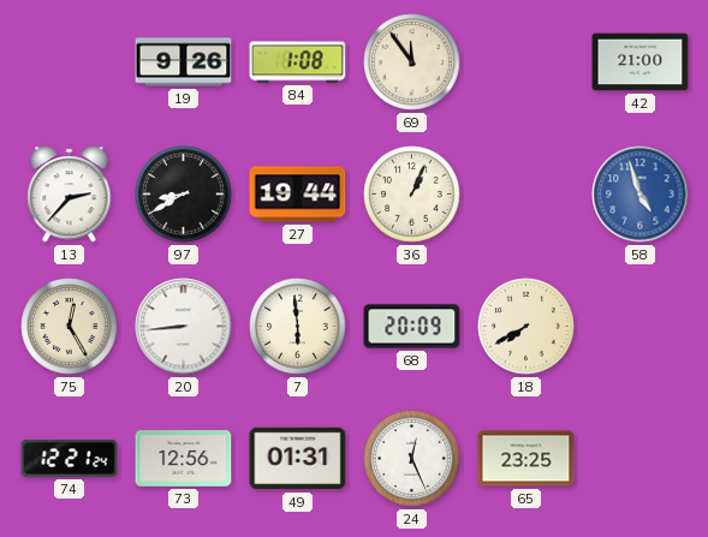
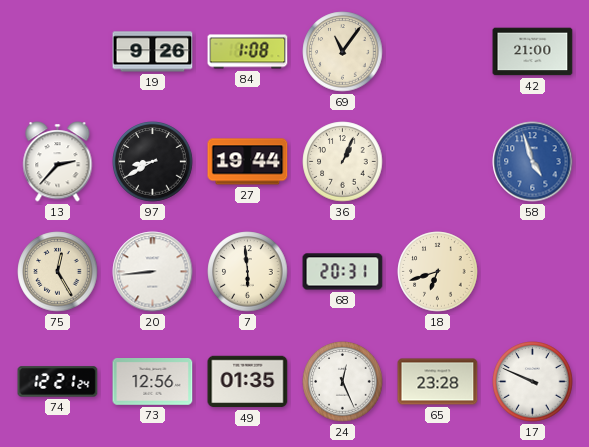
69: 11:54 -> 11:06
68: 20:09 -> 20:31
18: 7:40 -> 6:42
49: 01:31 -> 01:35
65: 23:25 -> 23:28
17: none -> 9:49
